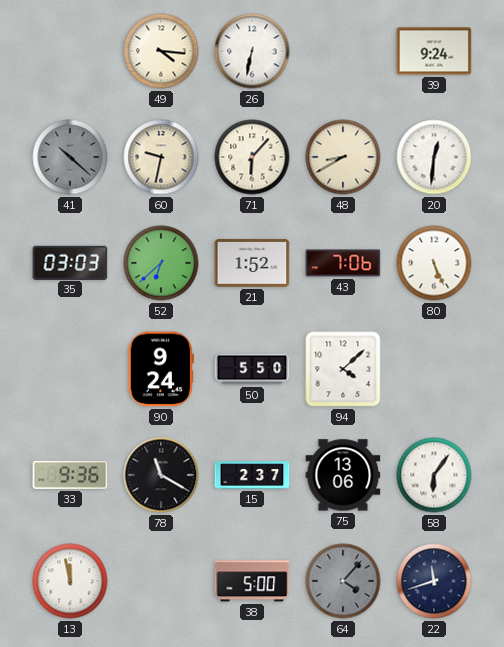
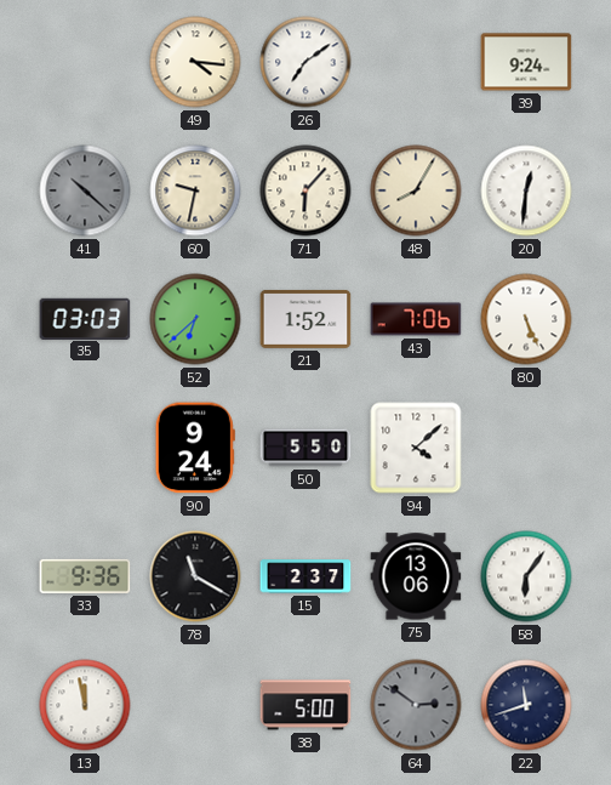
26: 6:32 -> 7:09
48: 8:40 -> 8:05
64: 4:07 -> 2:51
